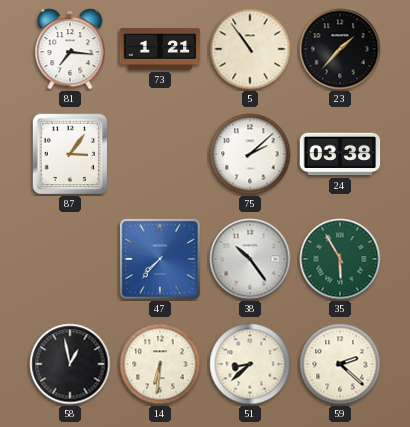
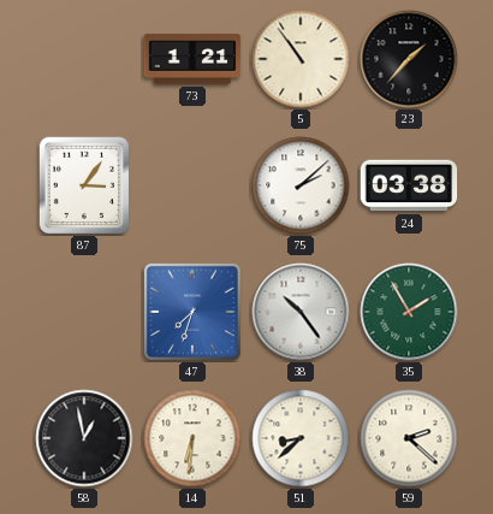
81: 7:16 -> none
47: 7:37 -> 7:33
35: 5:55 -> 1:55
